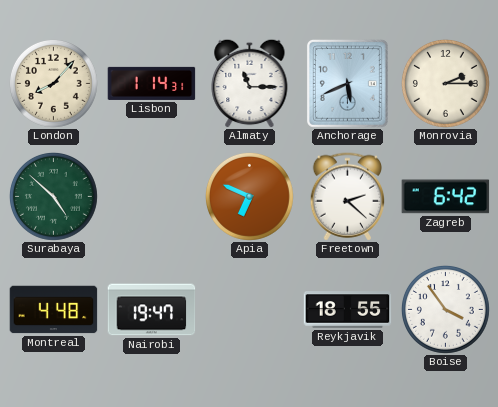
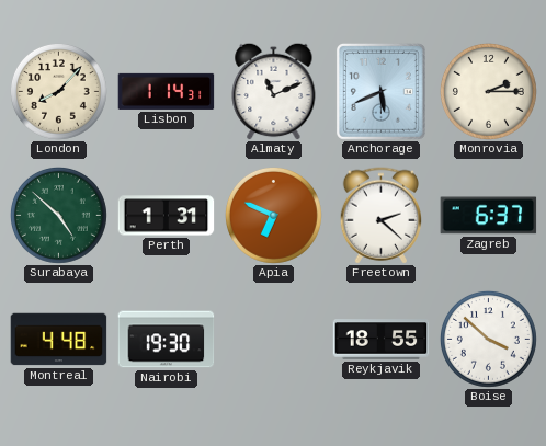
Almaty: 11:15 -> 11:11
Perth: none -> 1:31
Zagreb: 6:42 -> 6:37
Nairobi: 19:47 -> 19:30
Boise: 3:54 -> 3:52
